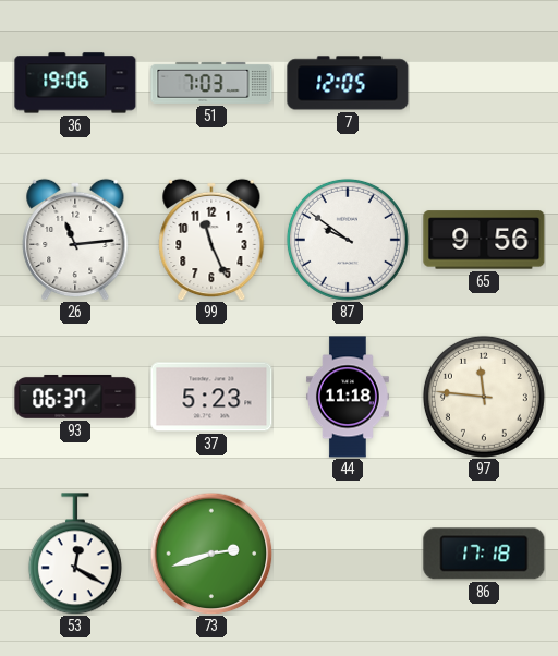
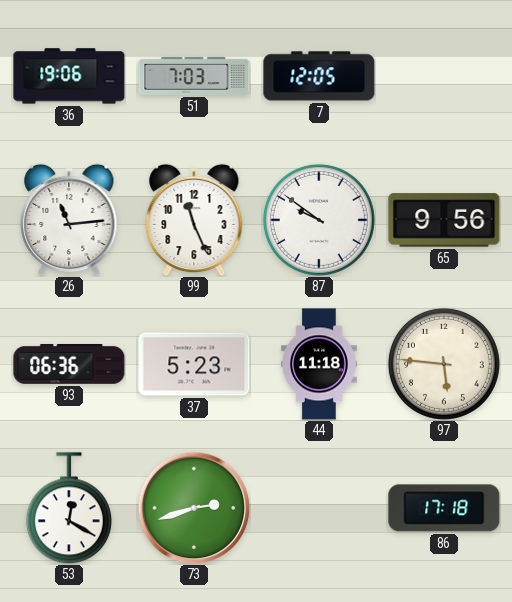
93: 06:37 -> 06:36
97: 11:46 -> 5:46
